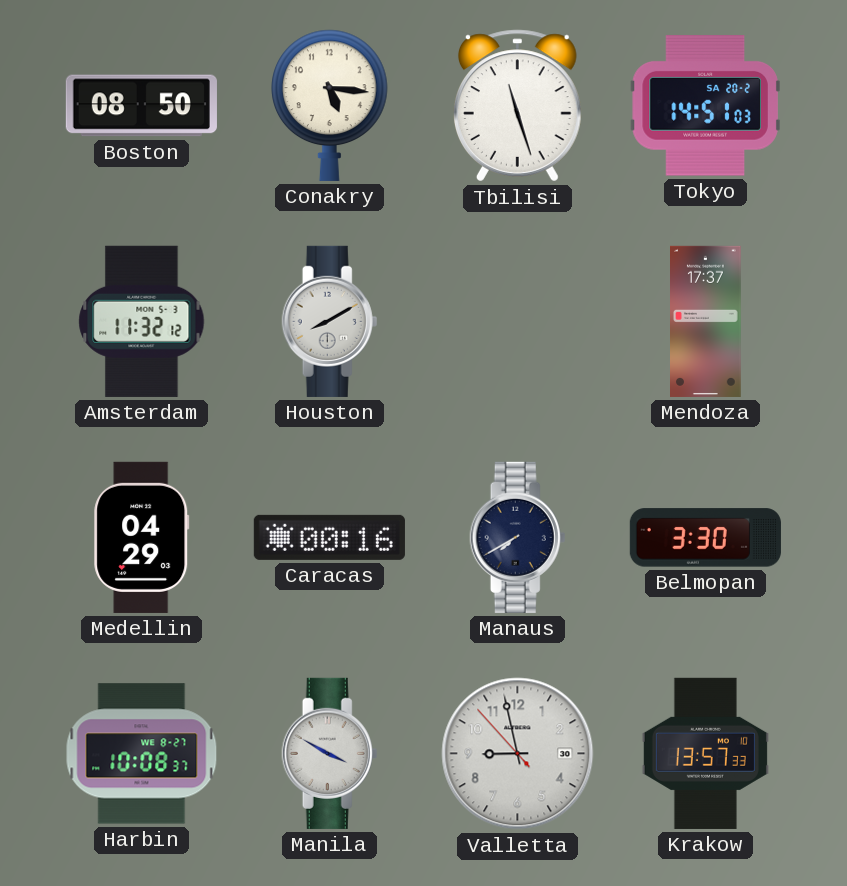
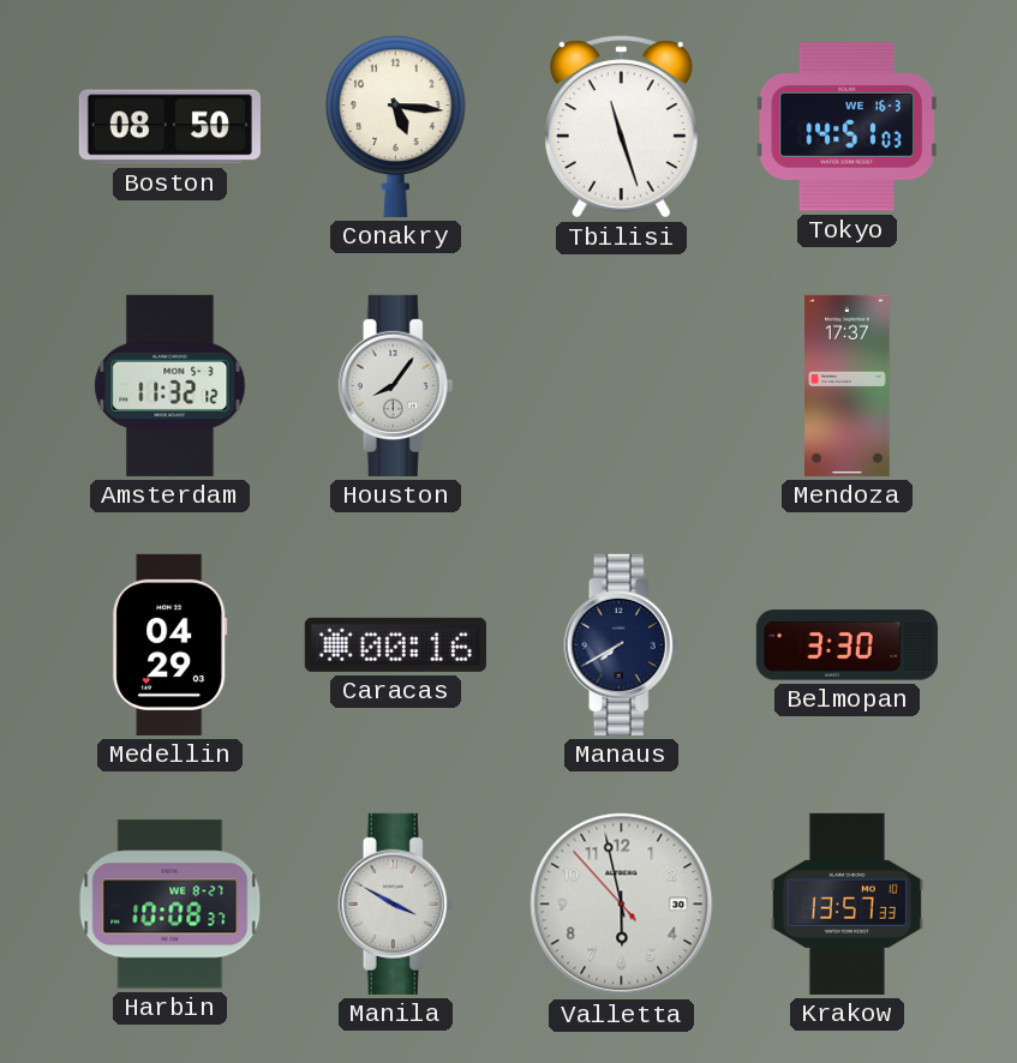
Tokyo date: SA 20-2 -> WE 16-3
Houston: 8:10 -> 8:06
Valletta: 8:57 -> 5:57
